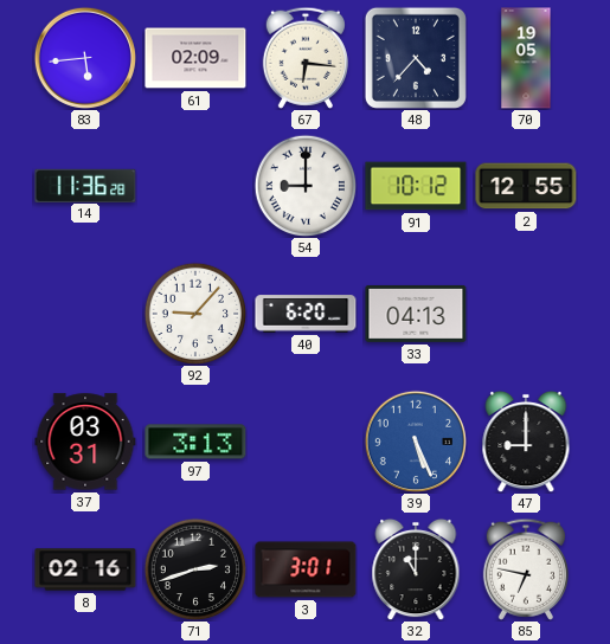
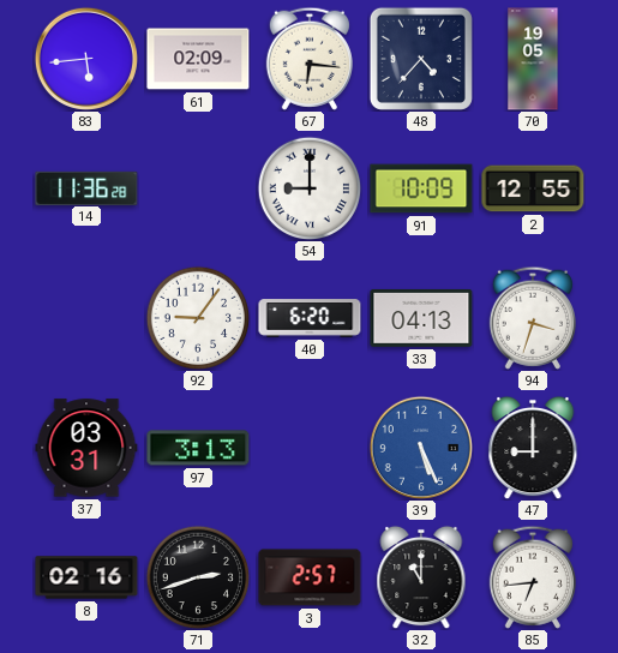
91: 10:12 -> 10:09
92: 9:07 -> 9:06
94: none -> 3:33
3: 3:01 -> 2:57
85: 6:47 -> 6:44
